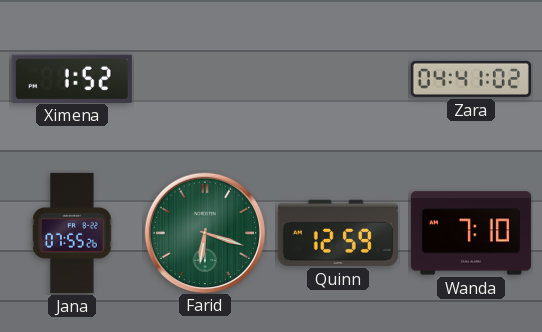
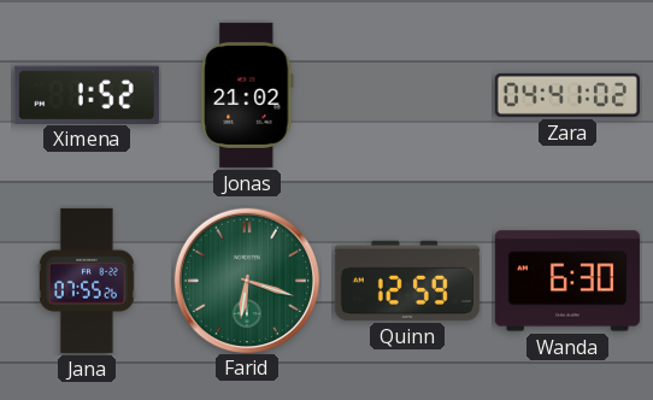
Jonas: none -> 21:02
Wanda: 7:10 -> 6:30
